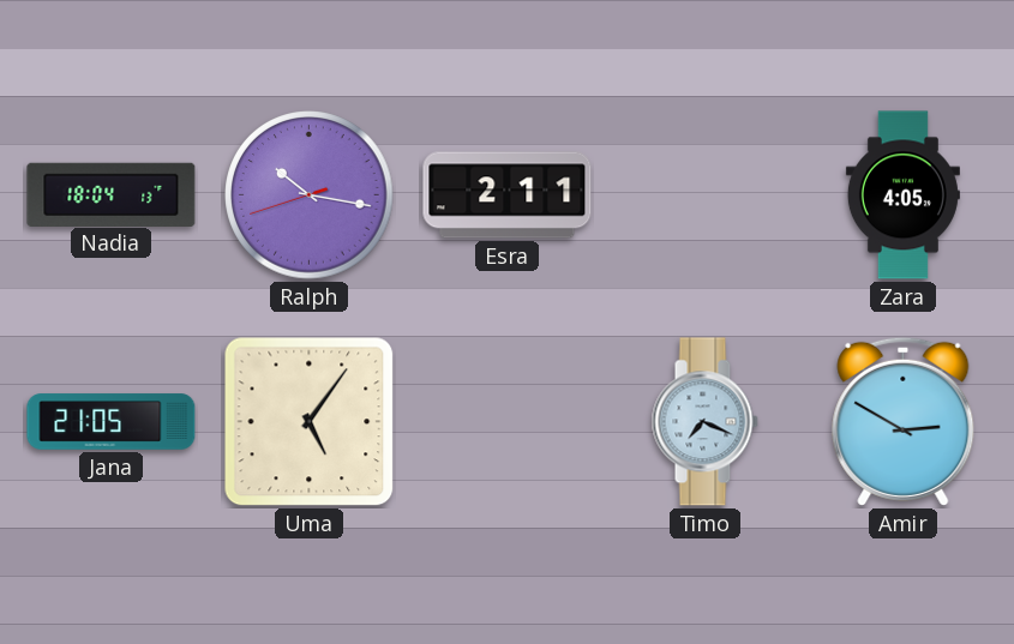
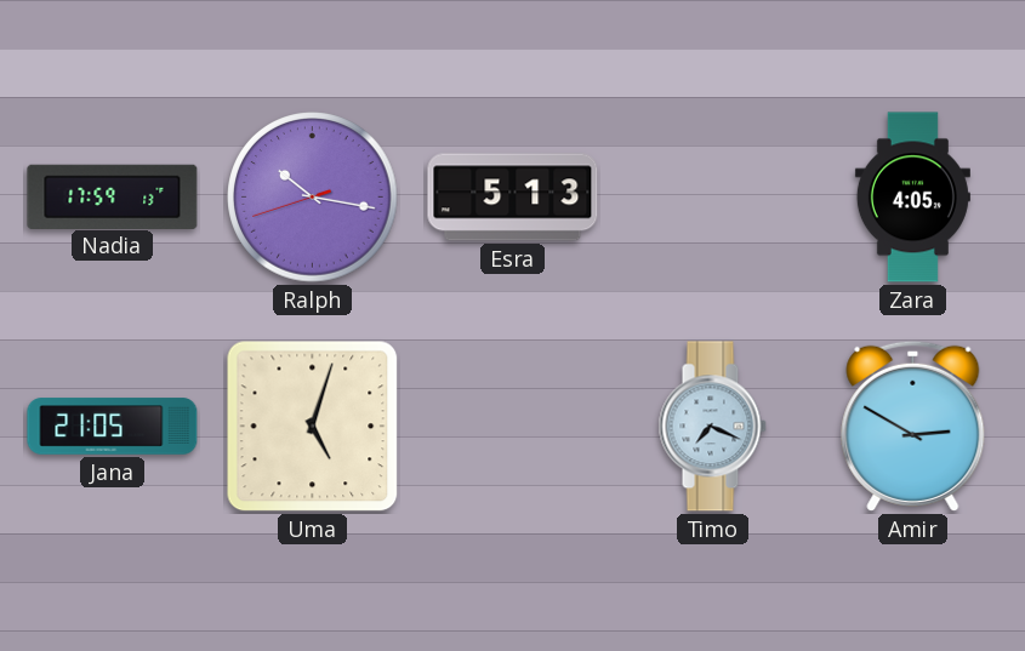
Nadia: 18:04 -> 17:59
Esra: 2:11 -> 5:13
Uma: 5:06 -> 5:03
